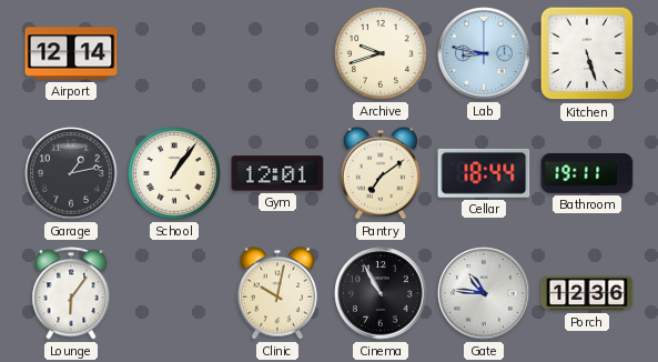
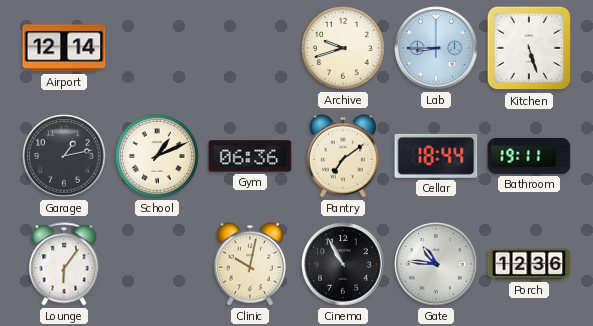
Lab: 8:47 -> 8:45
School: 1:06 -> 1:11
Gym: 12:01 -> 06:36
